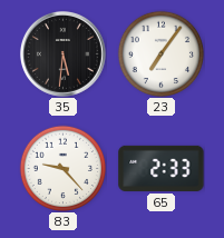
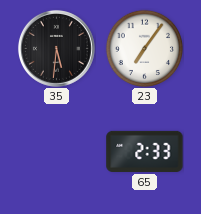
83: 9:23 -> none
